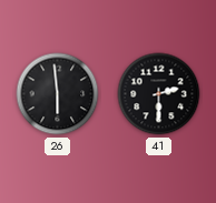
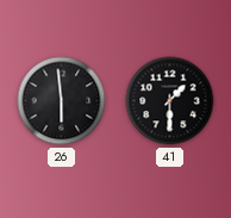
41: 2:30 -> 1:30
